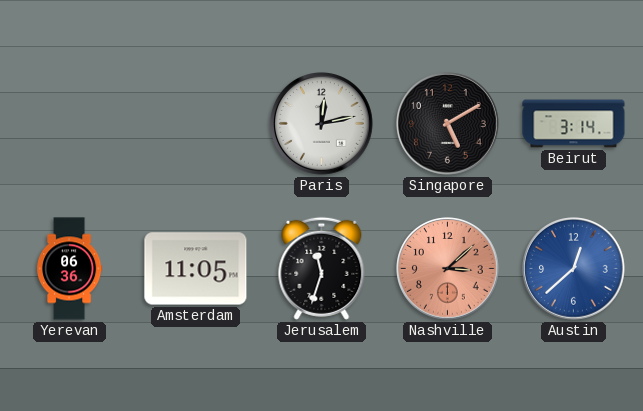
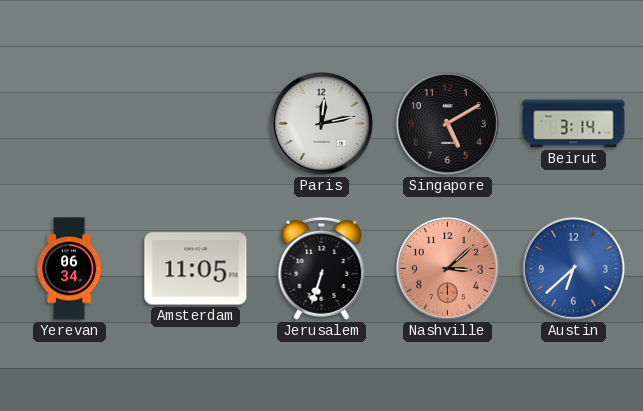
Yerevan: 06:36 -> 06:34
Jerusalem: 11:33 -> 6:33
Austin: 12:38 -> 6:38
